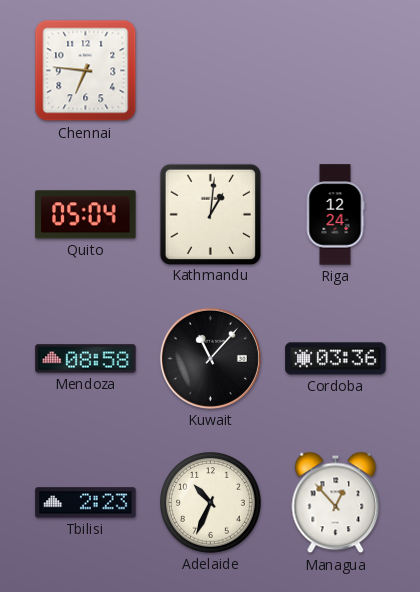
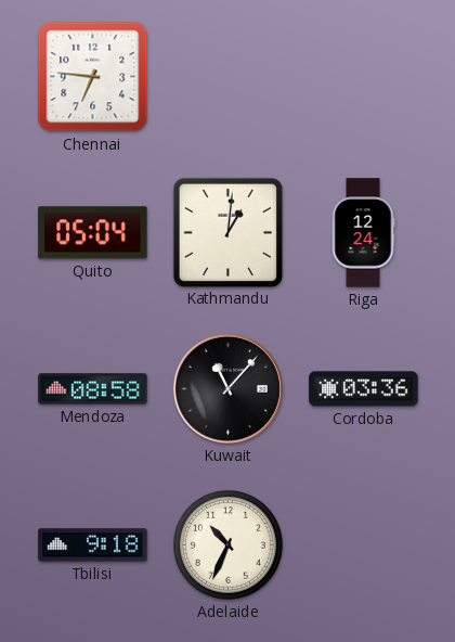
Tbilisi: 2:23 -> 9:18
Managua: 12:53 -> none
